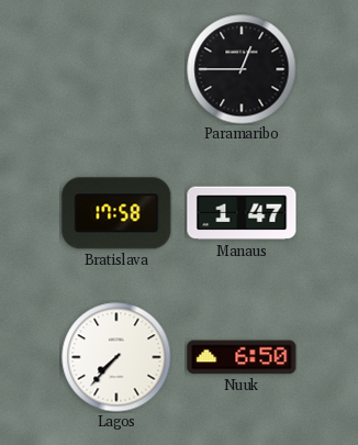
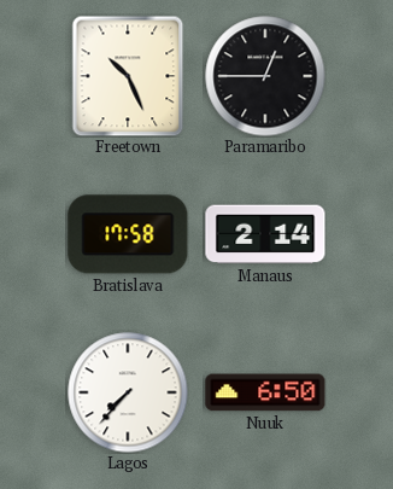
Freetown: none -> 10:26
Manaus: 1:47 -> 2:14
